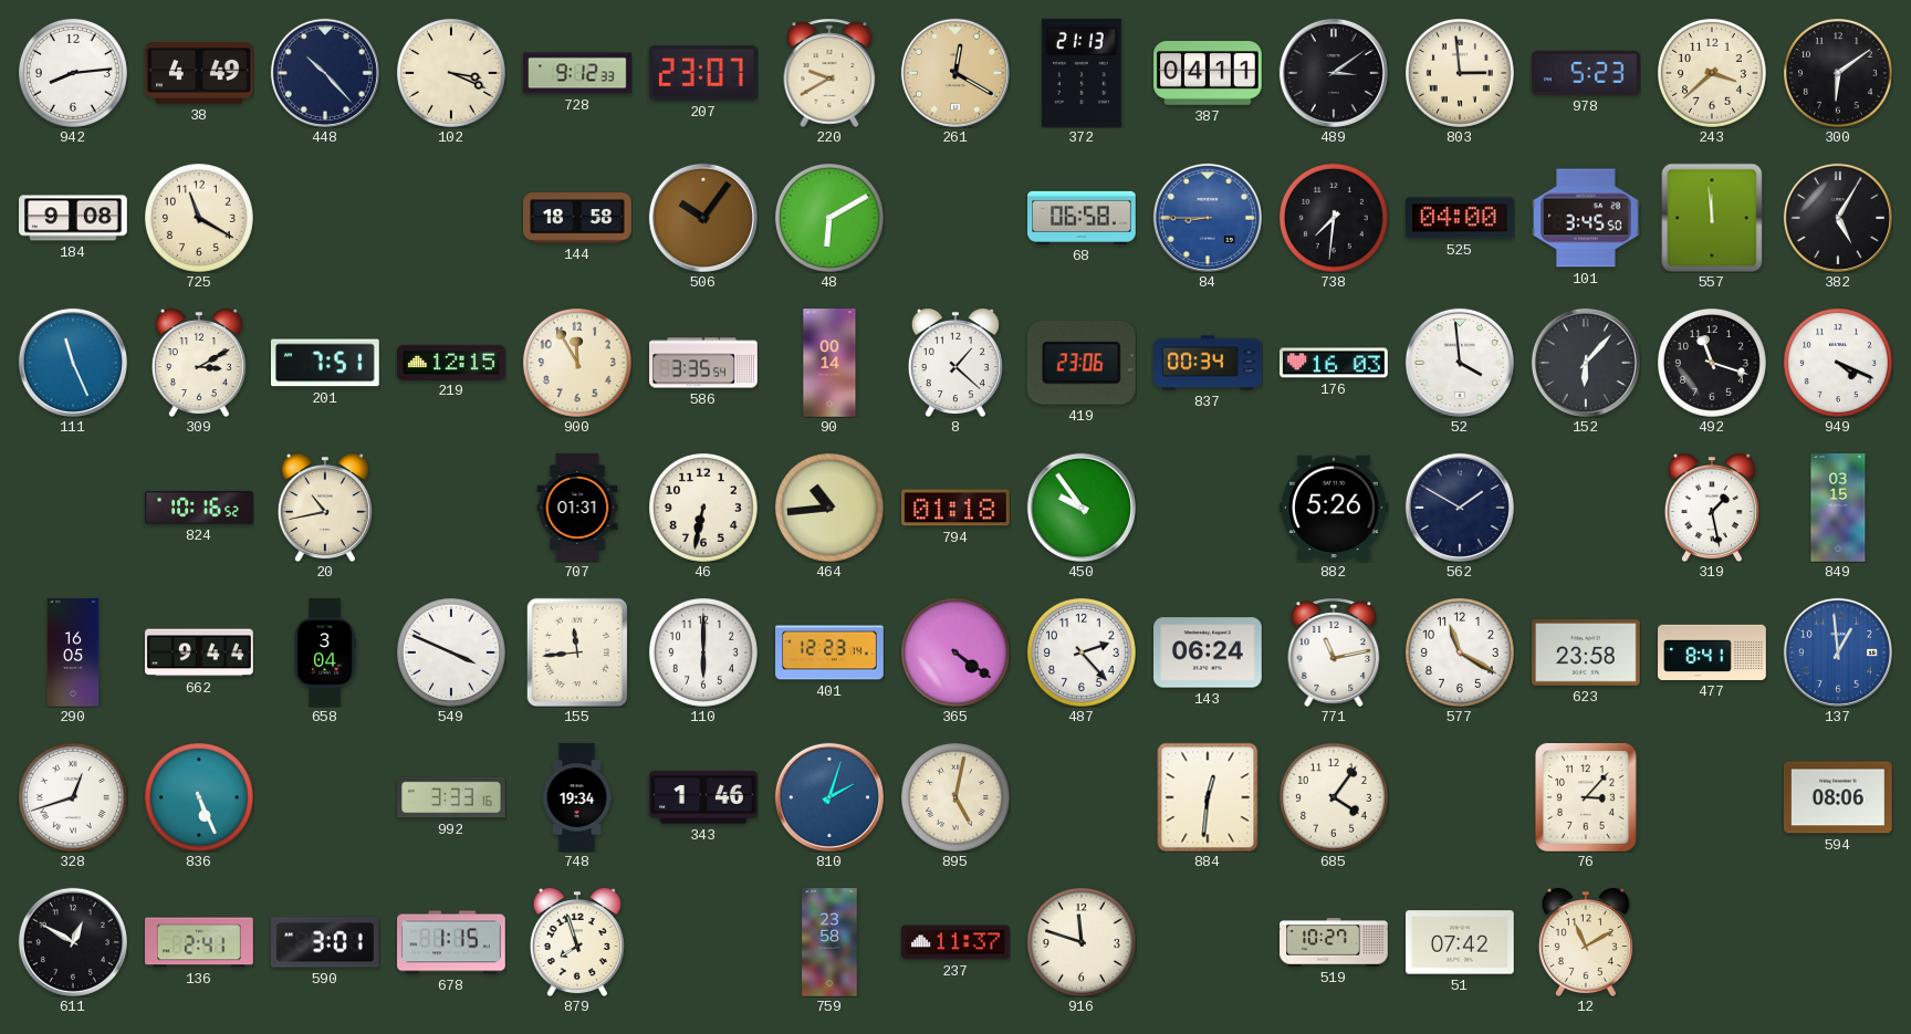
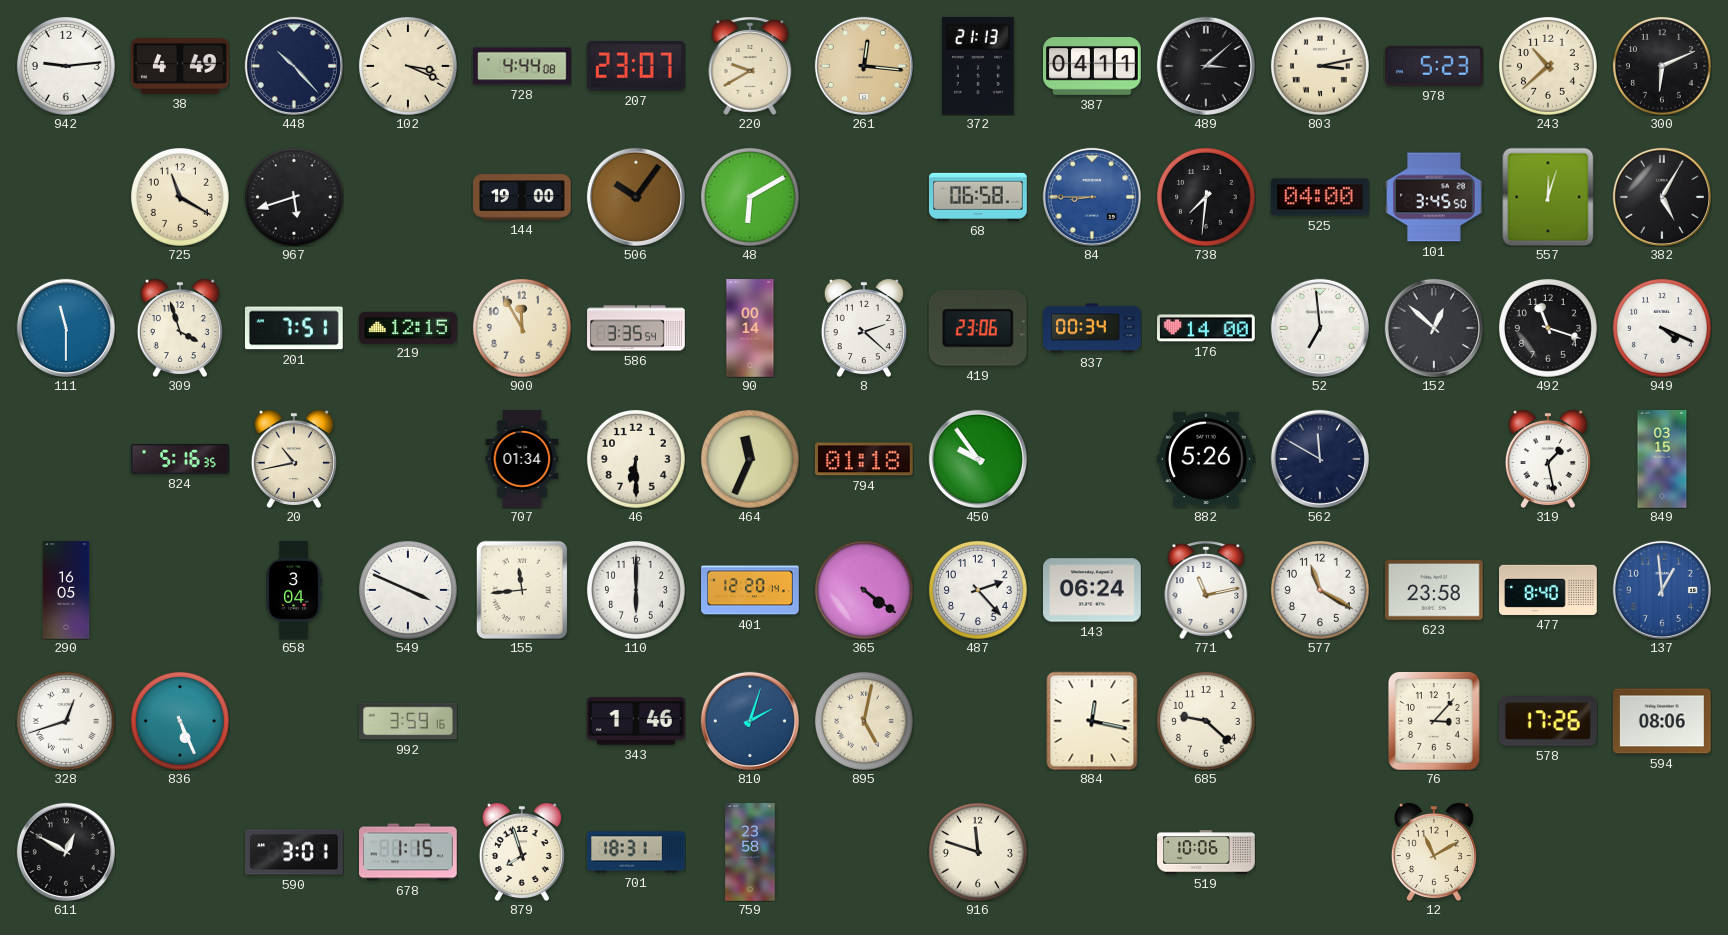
942: 8:14 -> 9:14
728: 9:12 -> 4:44
261: 12:20 -> 12:16
489: 3:09 -> 3:08
803: 2:59 -> 3:13
243: 3:38 -> 10:38
300: 6:09 -> 6:11
184: 9:08 -> none
967: none -> 5:42
144: 18:58 -> 19:00
557: 11:59 -> 12:03
111: 11:26 -> 11:30
309: 3:10 -> 3:57
8: 1:22 -> 2:22
176: 16:03 -> 14:00
52: 3:59 -> 6:59
152: 6:07 -> 12:52
824: 10:16 -> 5:16
707: 01:31 -> 01:34
46: 6:32 -> 6:30
464: 10:44 -> 11:34
562: 1:50 -> 11:50
662: 9:44 -> none
401: 12:23 -> 12:20
477: 8:41 -> 8:40
992: 3:33 -> 3:59
748: 19:34 -> none
884: 12:31 -> 12:17
685: 4:06 -> 9:22
578: none -> 17:26
136: 2:41 -> none
701: none -> 18:31
237: 11:37 -> none
519: 10:27 -> 10:06
51: 07:42 -> none
